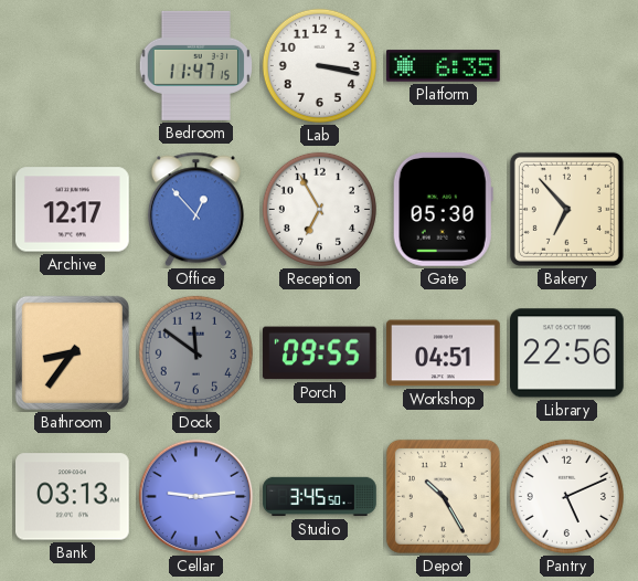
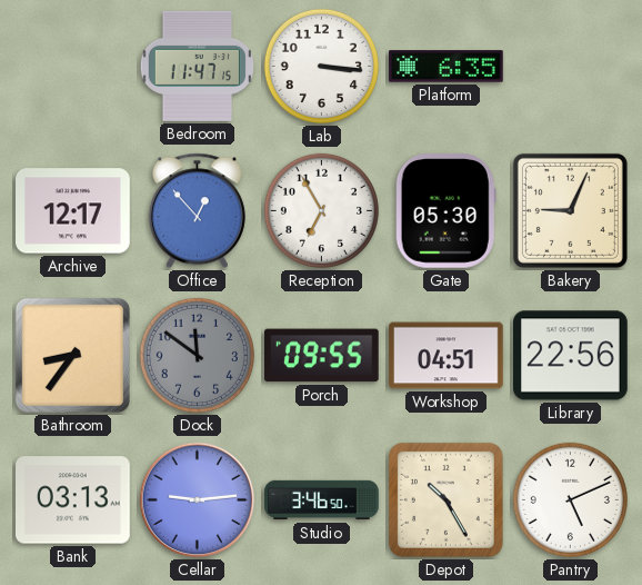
Lab: 3:17 -> 3:16
Bakery: 6:53 -> 9:04
Studio: 3:45 -> 3:46
